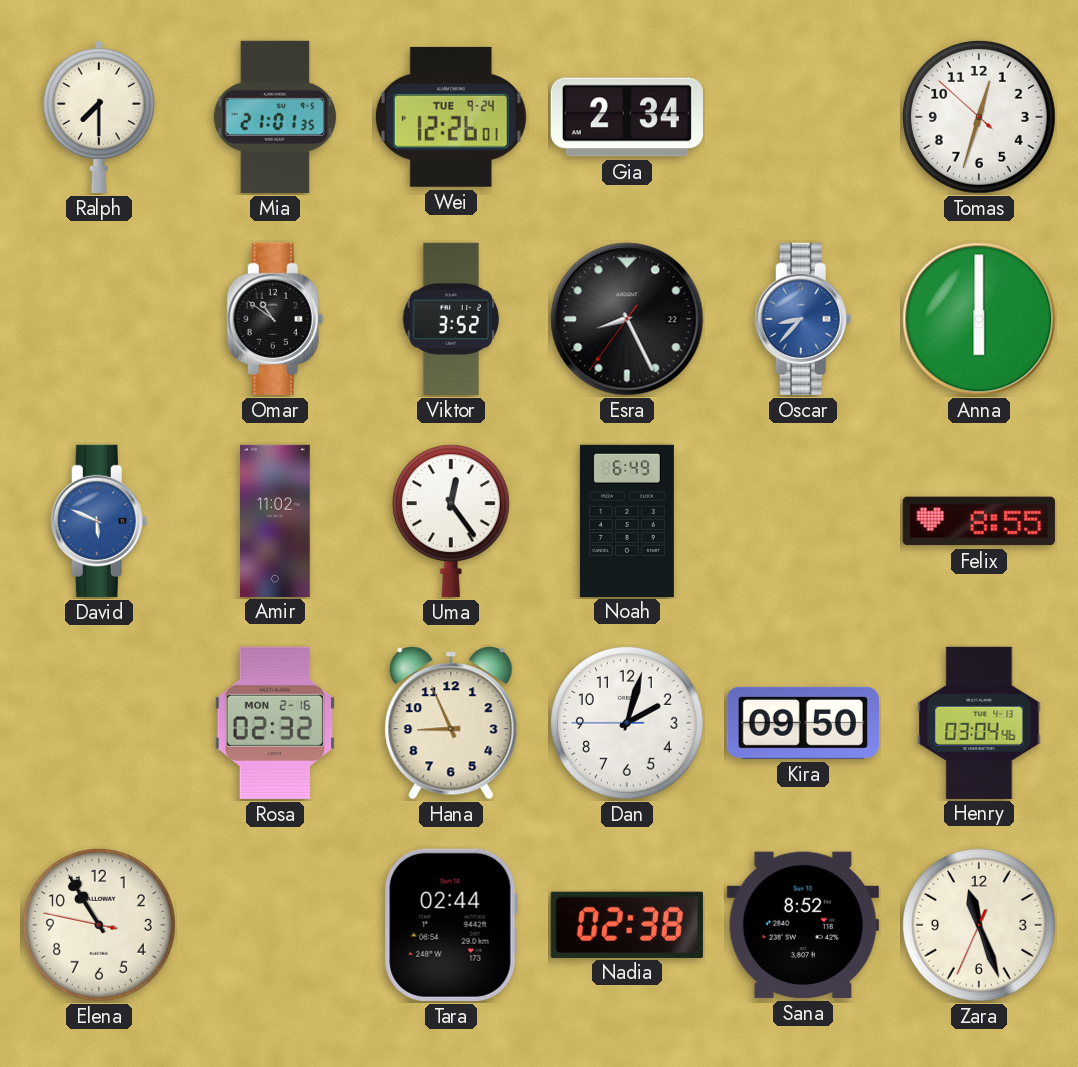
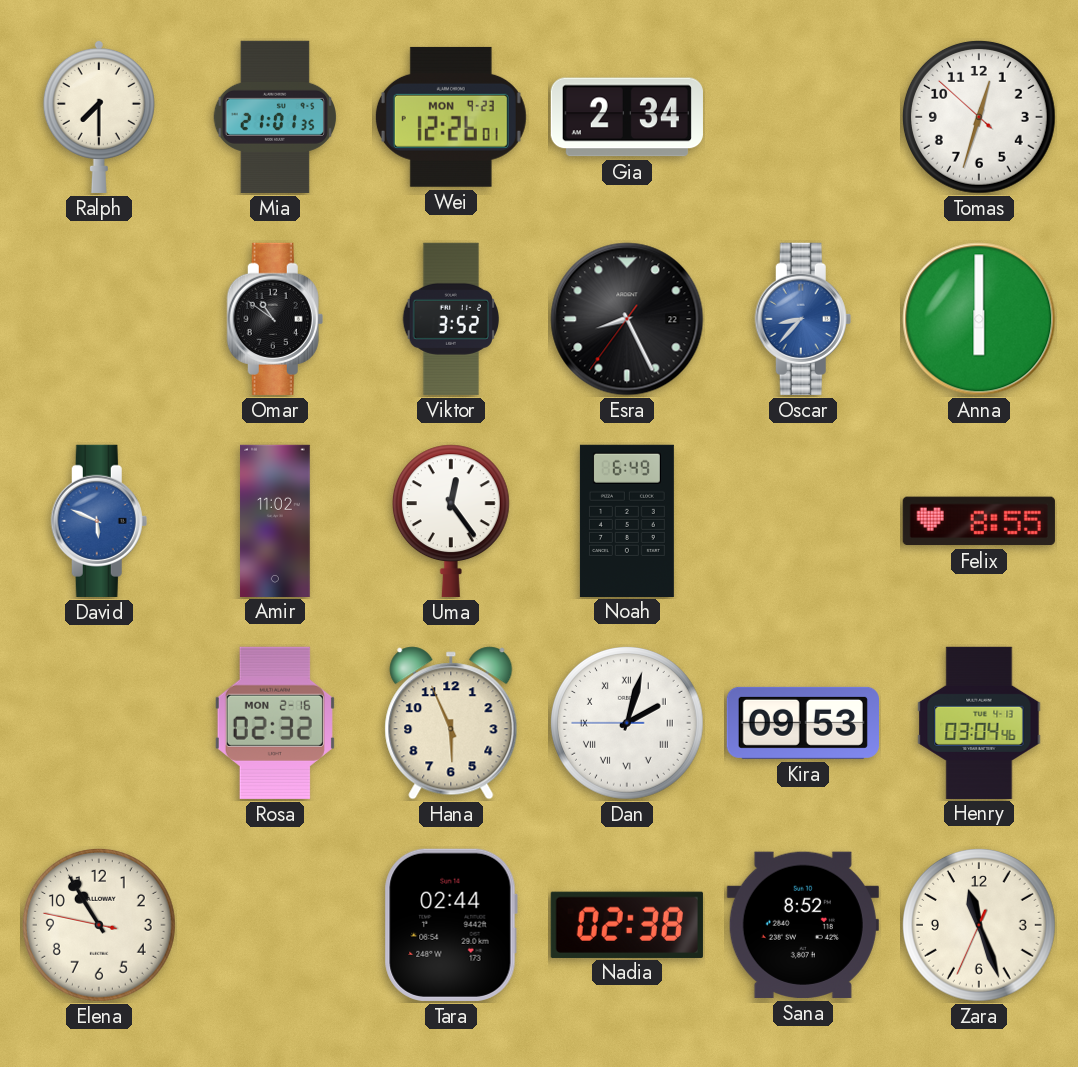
Wei date: TUE 9-24 -> MON 9-23
Hana: 8:56 -> 5:56
Dan numerals: Arabic -> Roman
Kira: 09:50 -> 09:53
